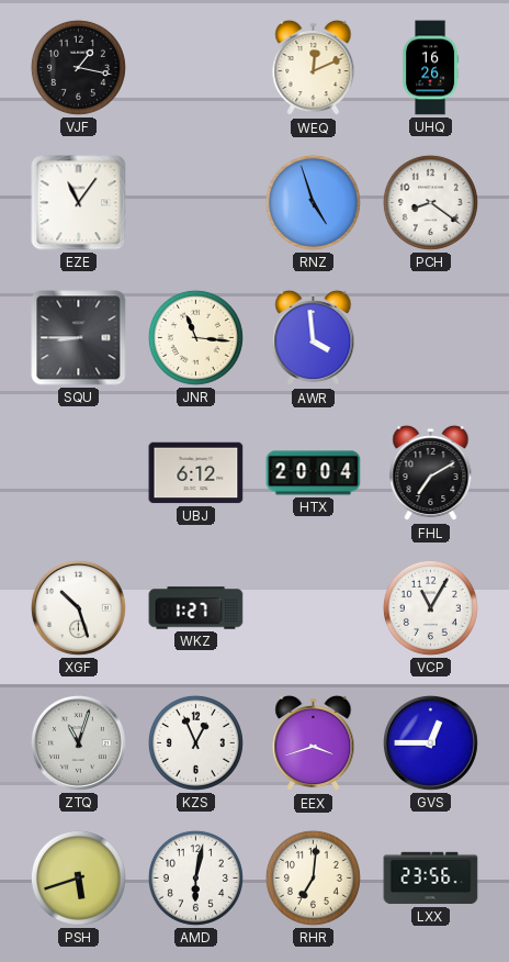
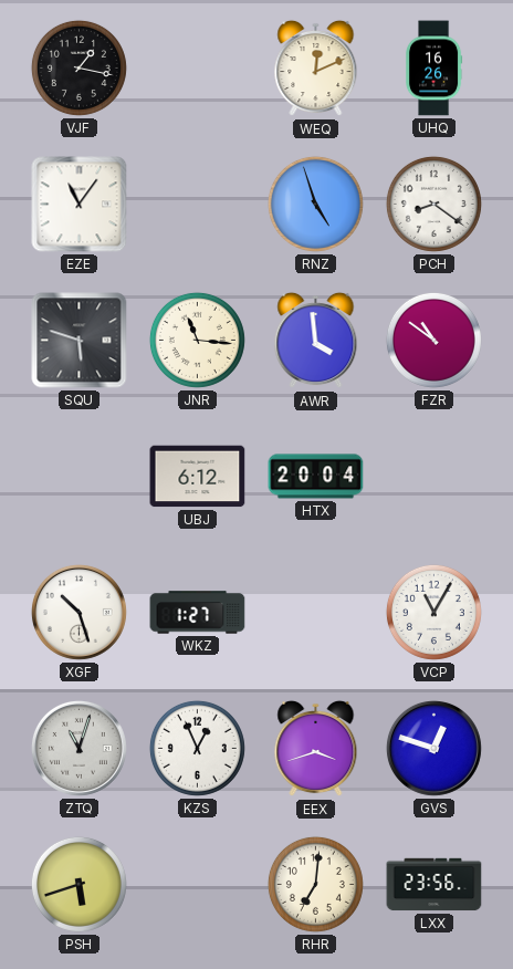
SQU: 8:45 -> 5:48
FZR: none -> 10:51
FHL: 7:10 -> none
GVS: 12:45 -> 12:48
AMD: 6:02 -> none
